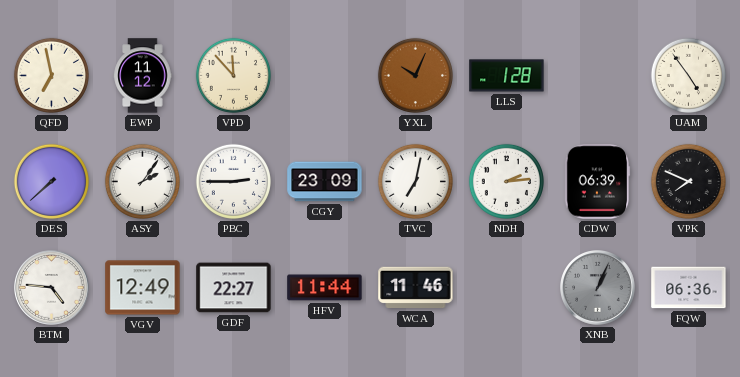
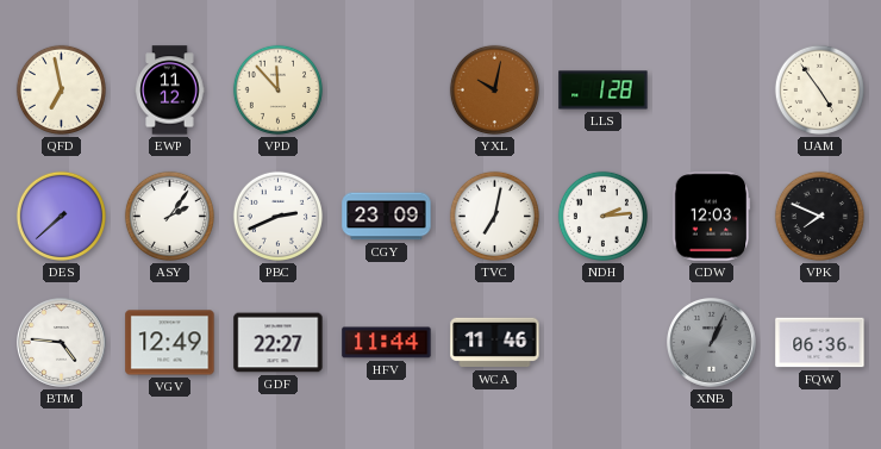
YXL: 10:04 -> 10:02
PBC: 2:45 -> 2:41
CDW: 06:39 -> 12:03
